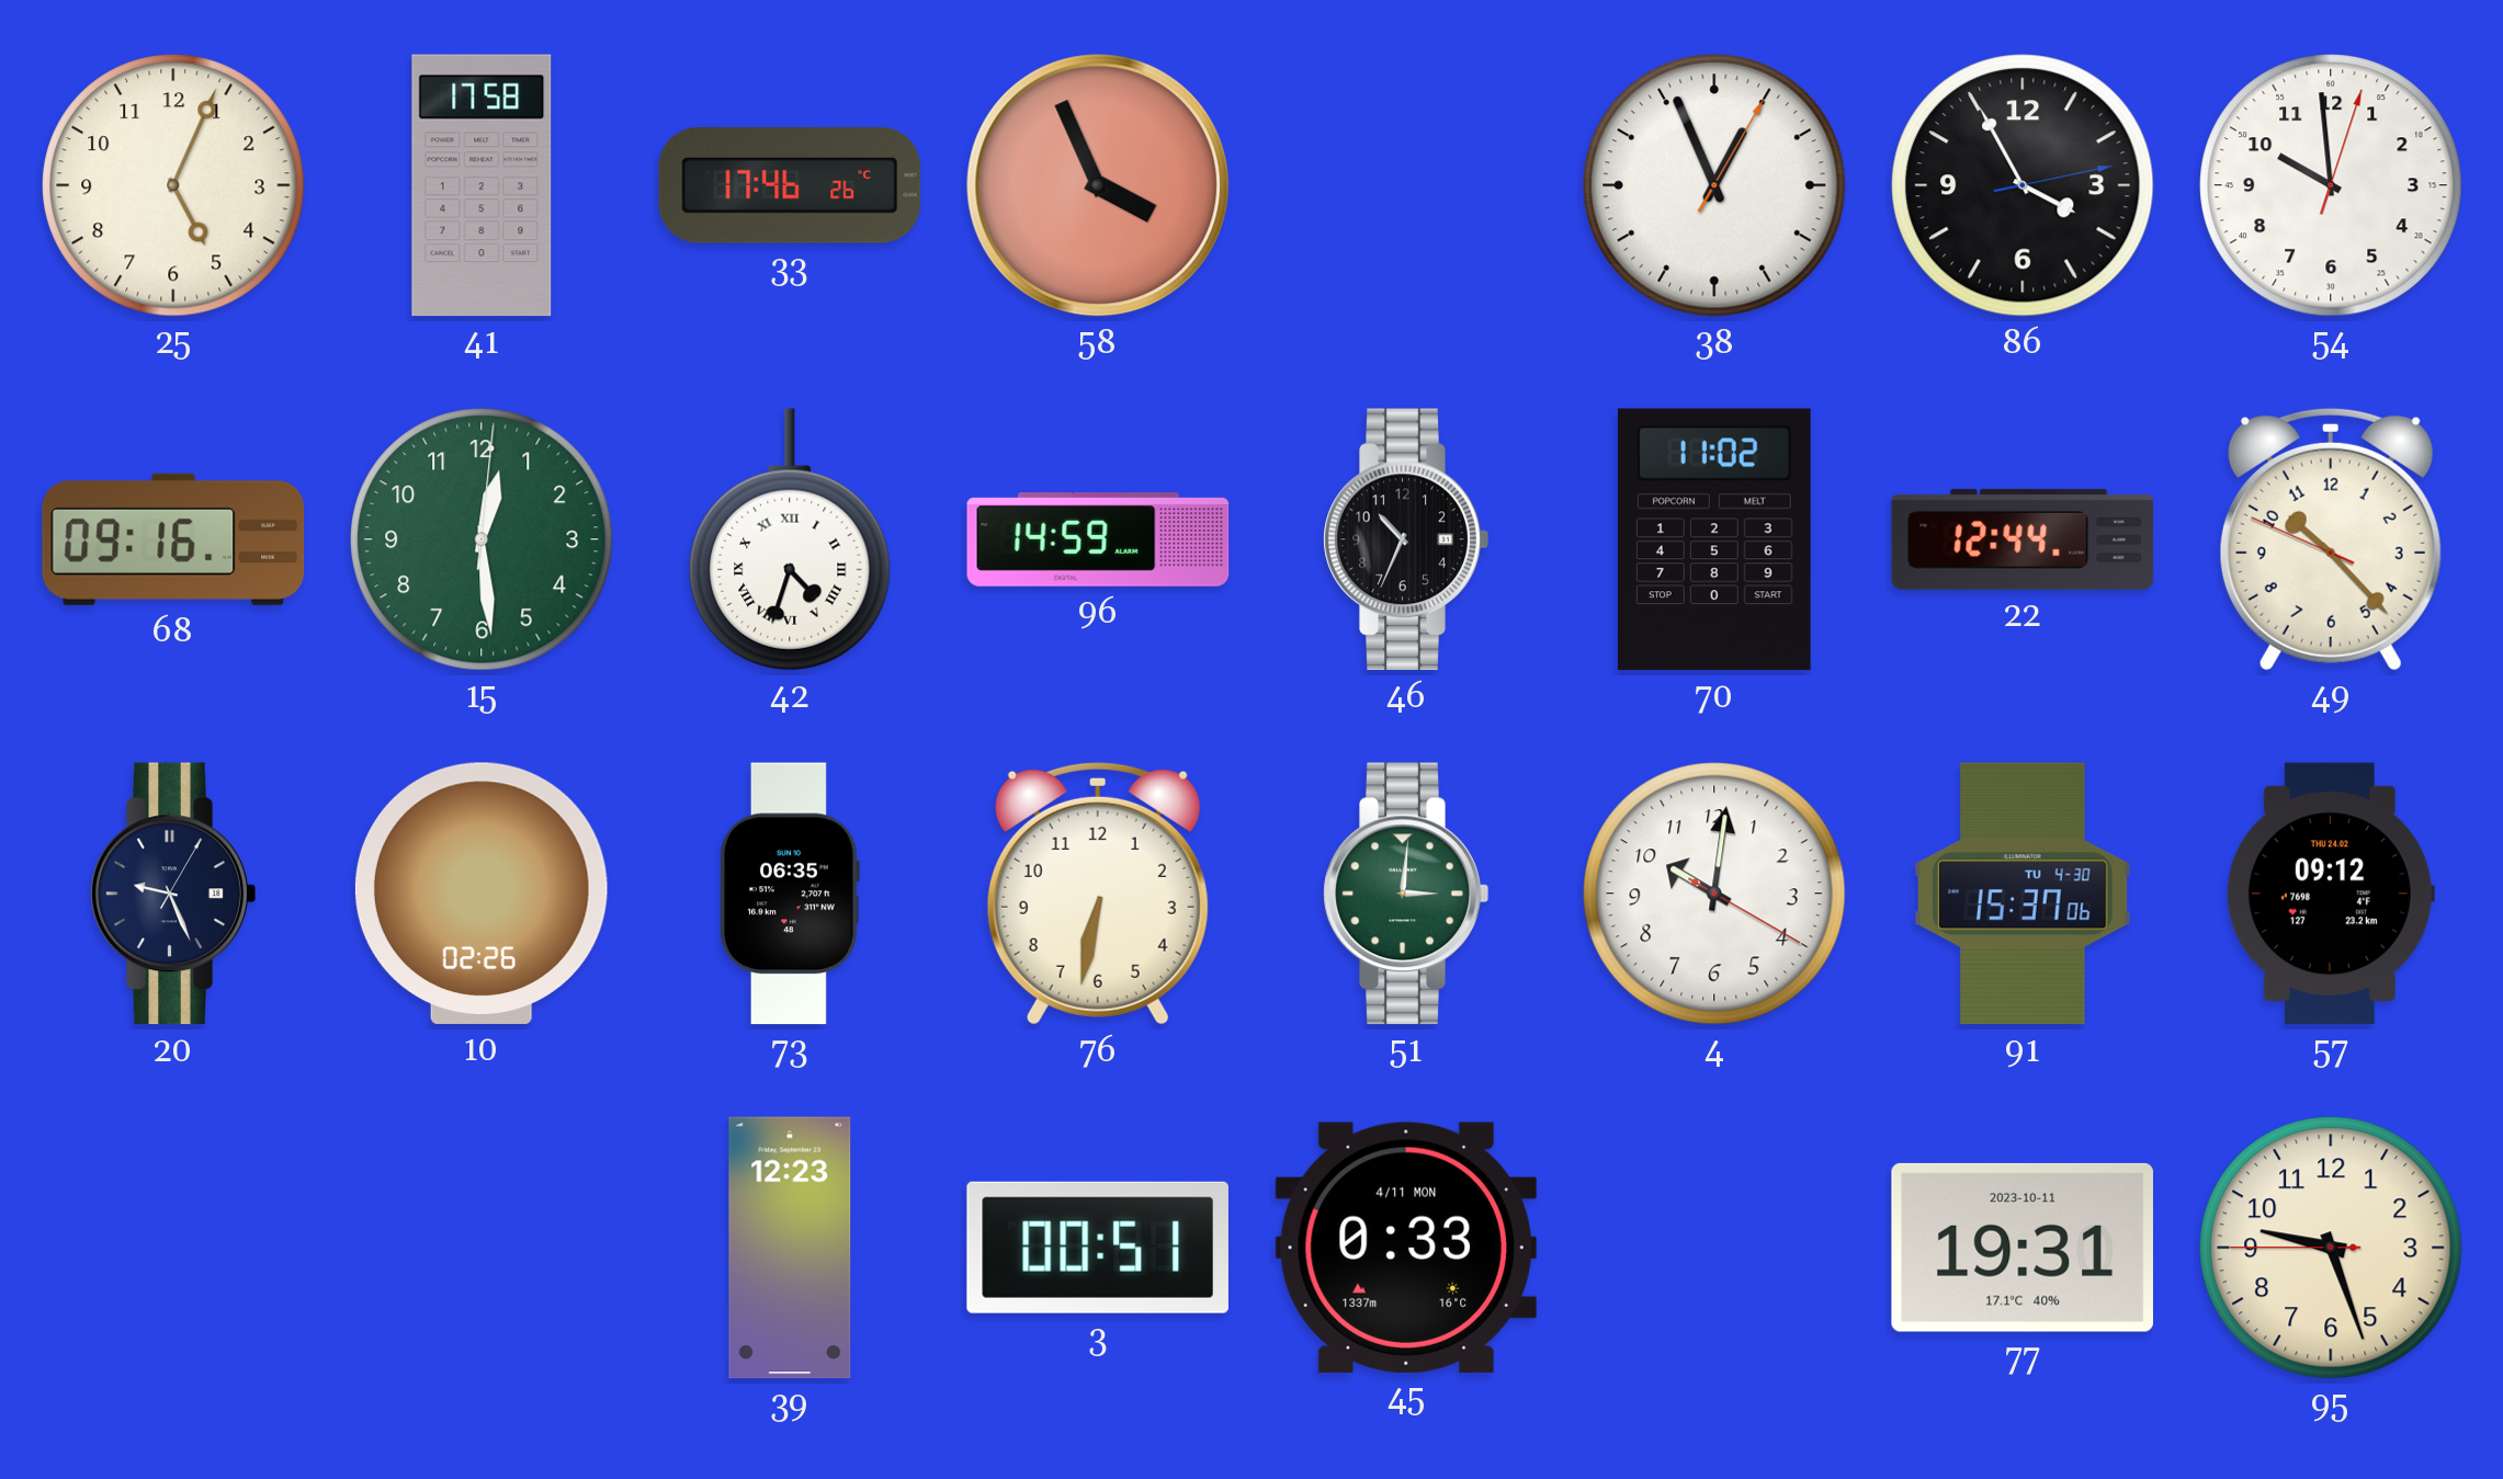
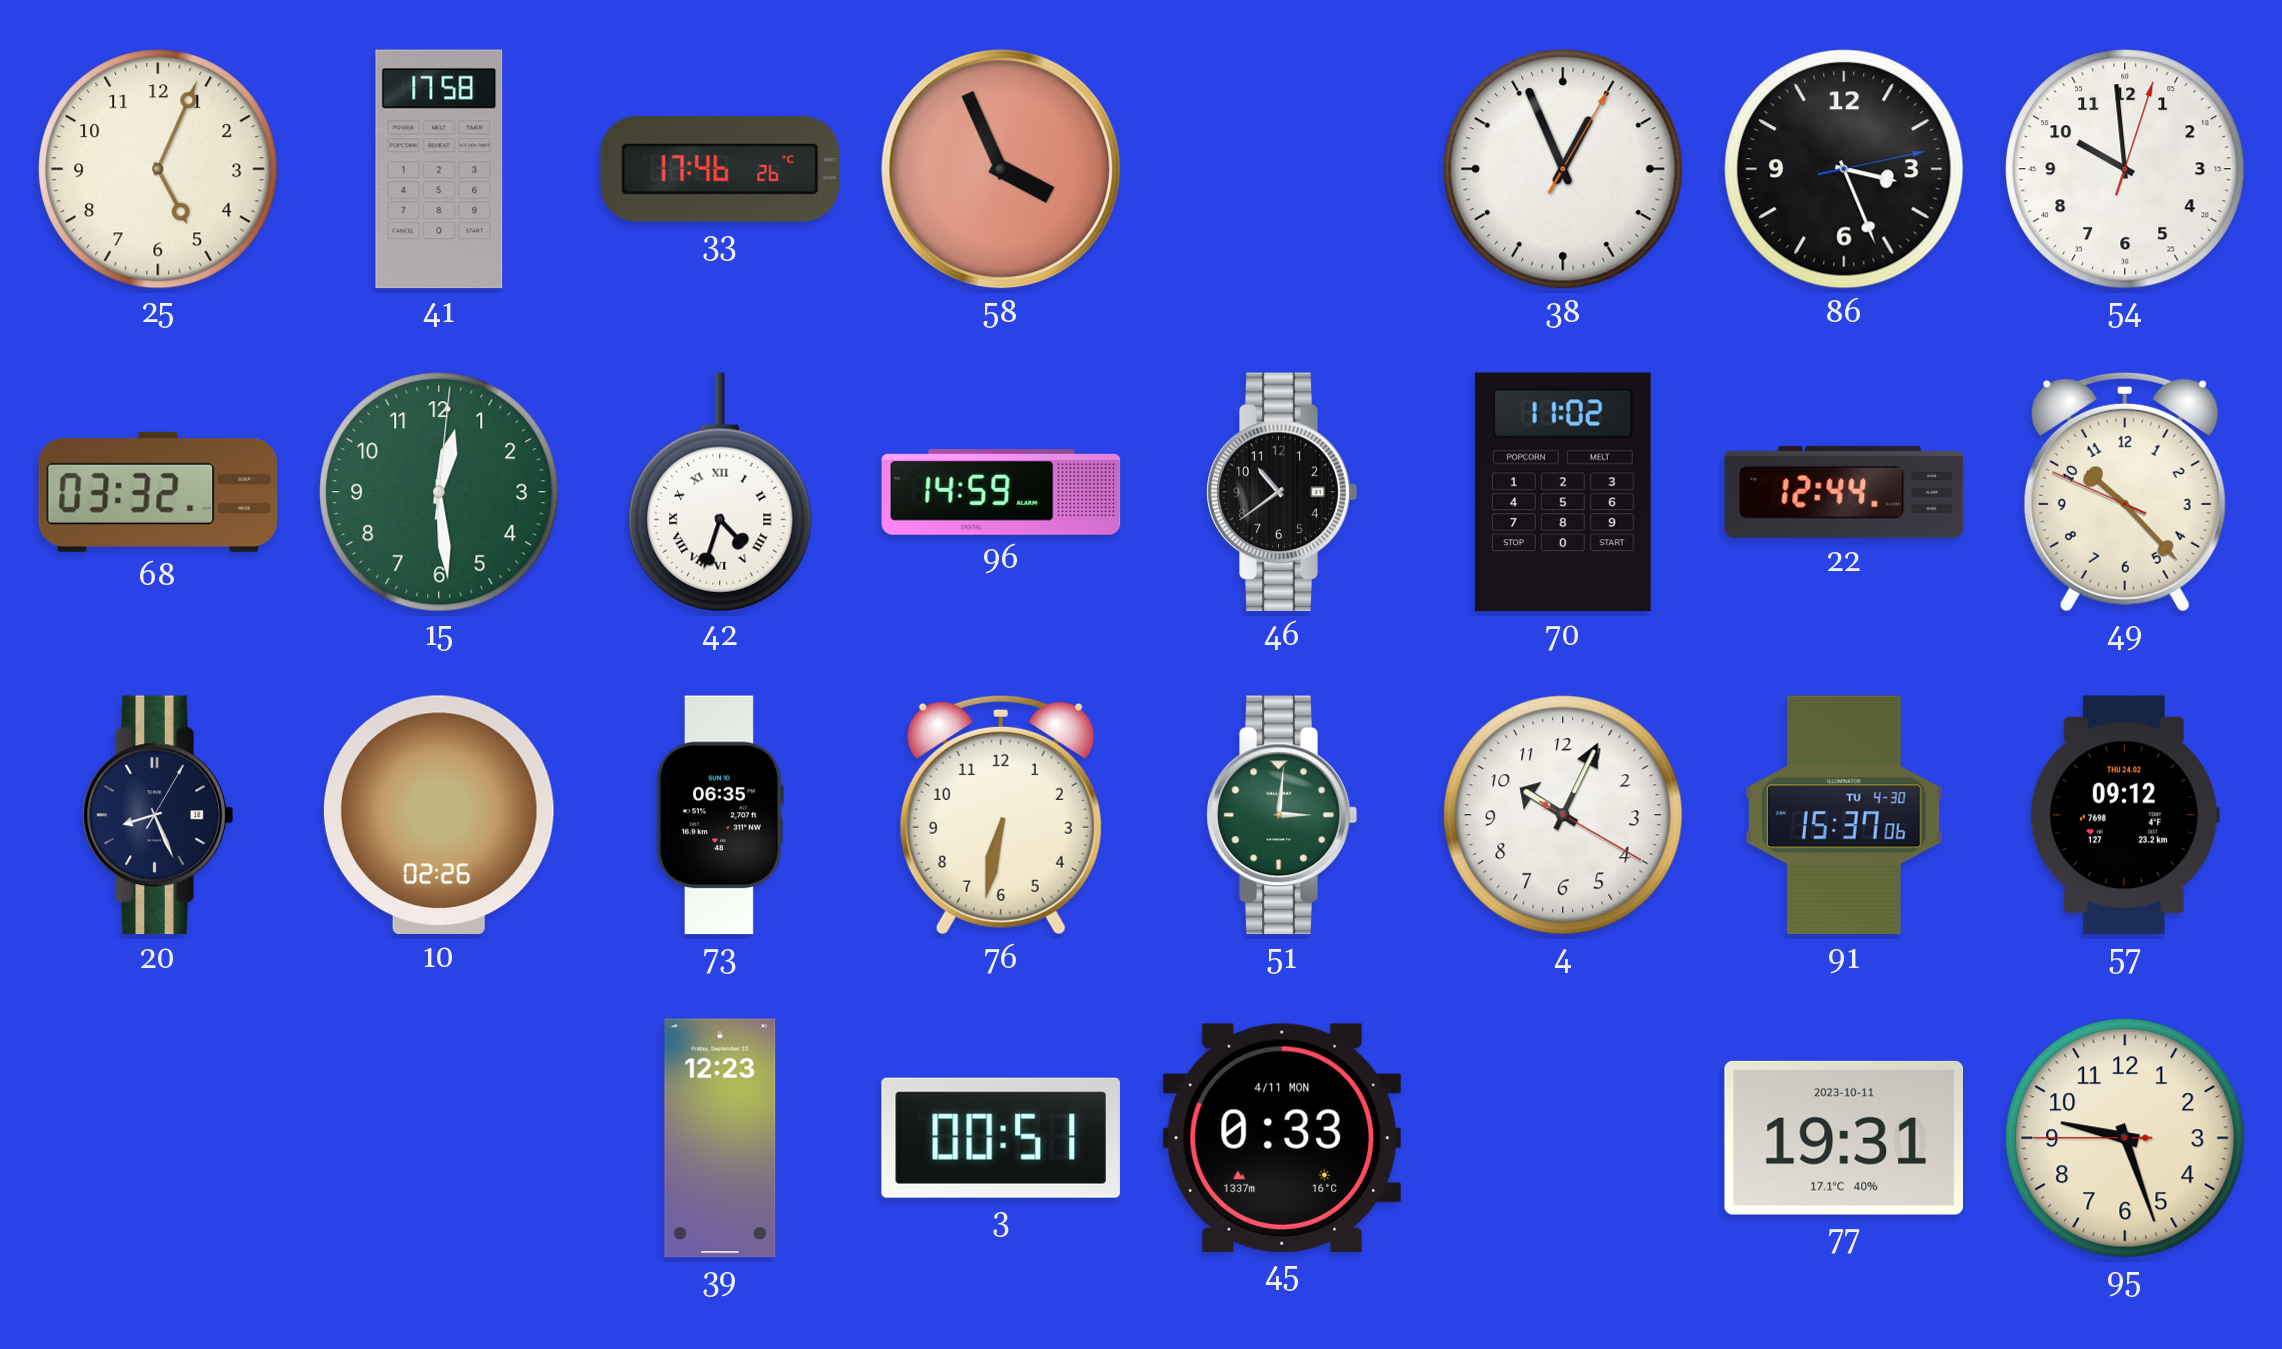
86: 3:55 -> 3:26
68: 09:16 -> 03:32
46: 10:34 -> 10:39
20: 9:26 -> 8:26
4: 10:01 -> 10:04
